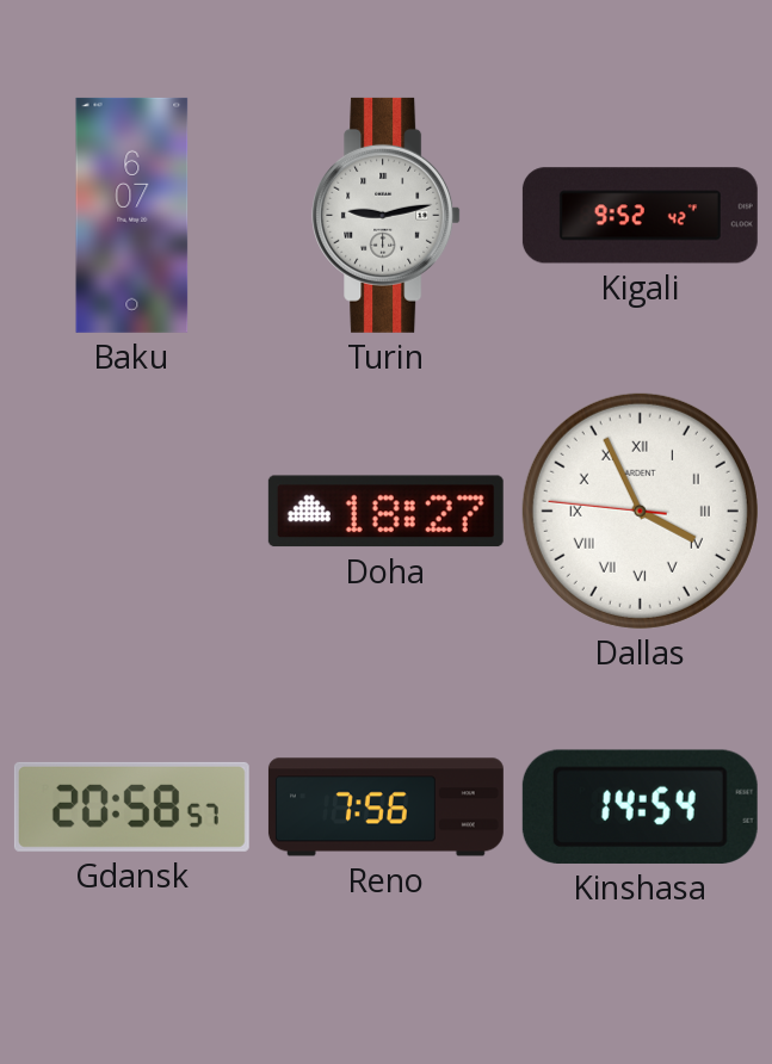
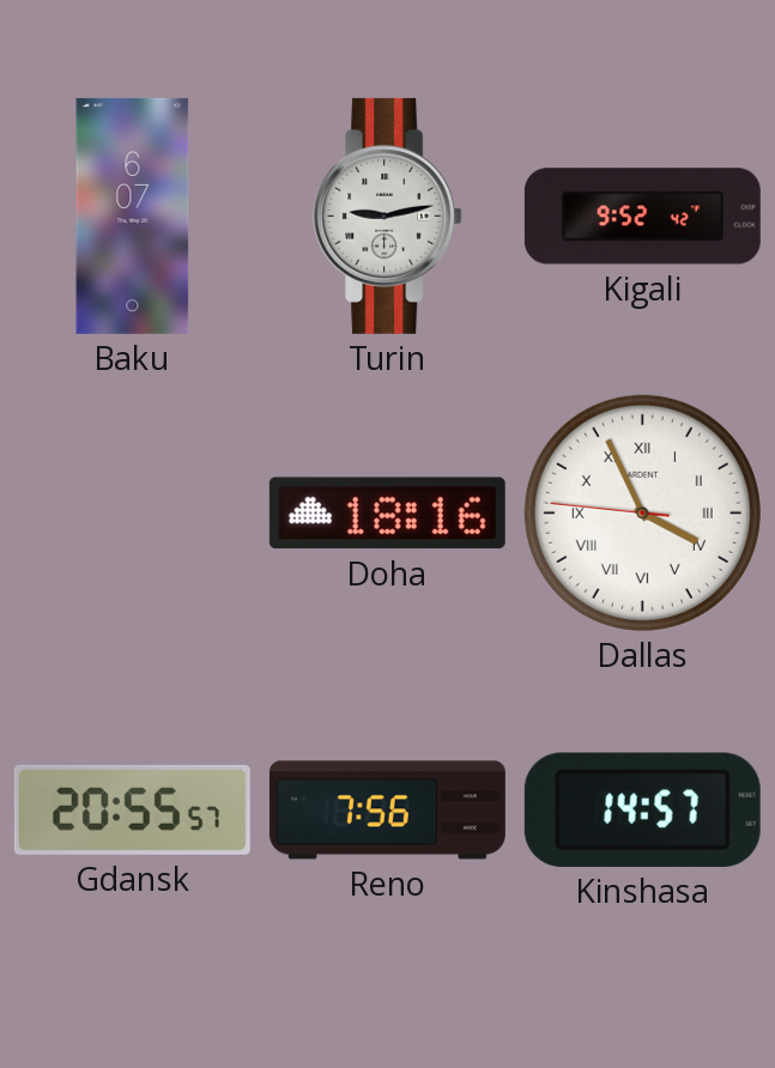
Doha: 18:27 -> 18:16
Gdansk: 20:58 -> 20:55
Kinshasa: 14:54 -> 14:57
